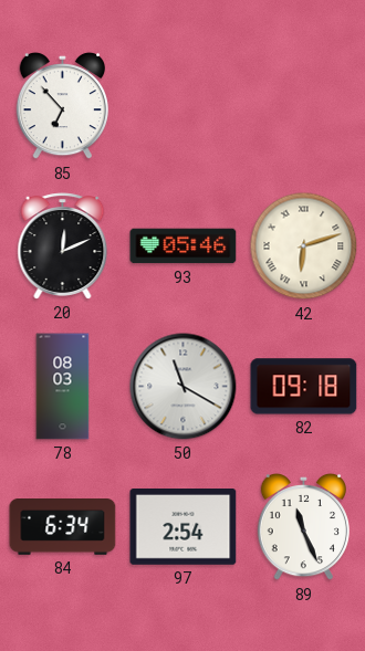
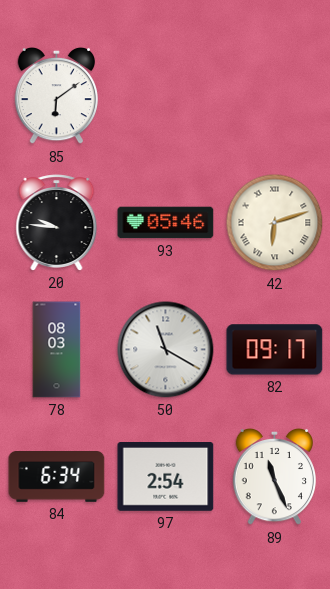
85: 6:53 -> 6:09
20: 12:11 -> 9:46
82: 09:18 -> 09:17
